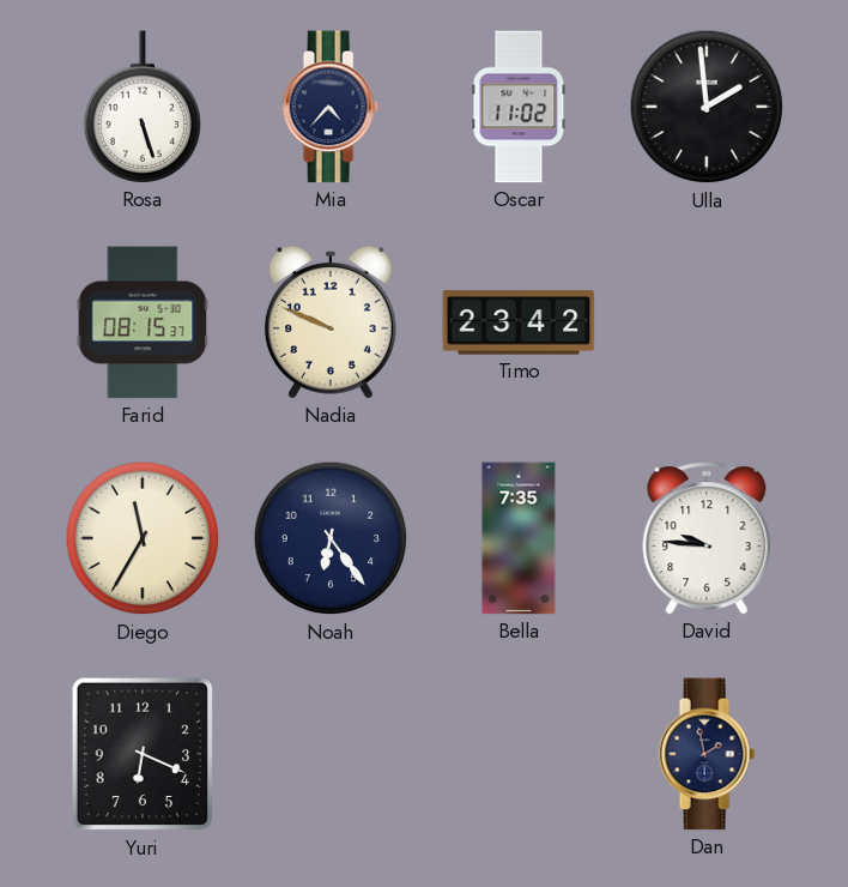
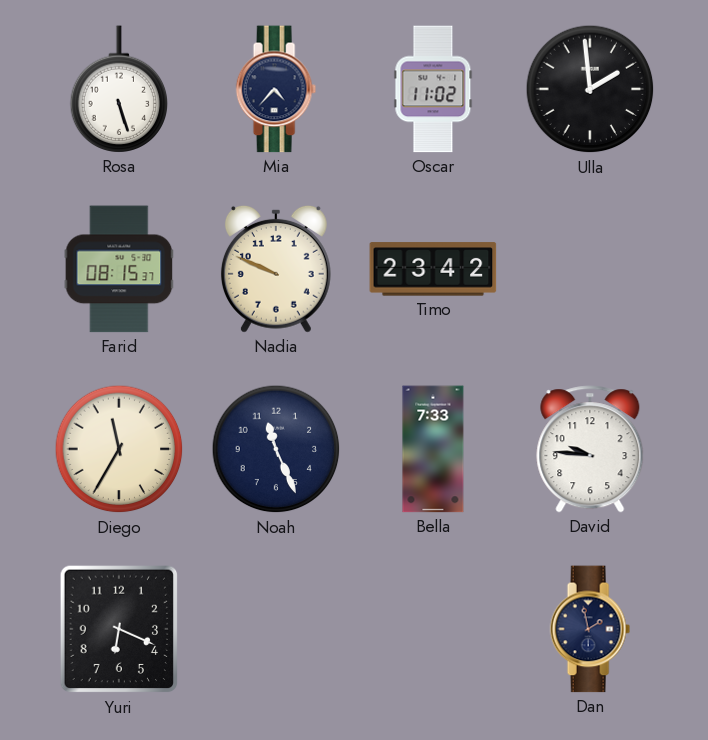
Noah: 6:24 -> 11:26
Bella: 7:35 -> 7:33
